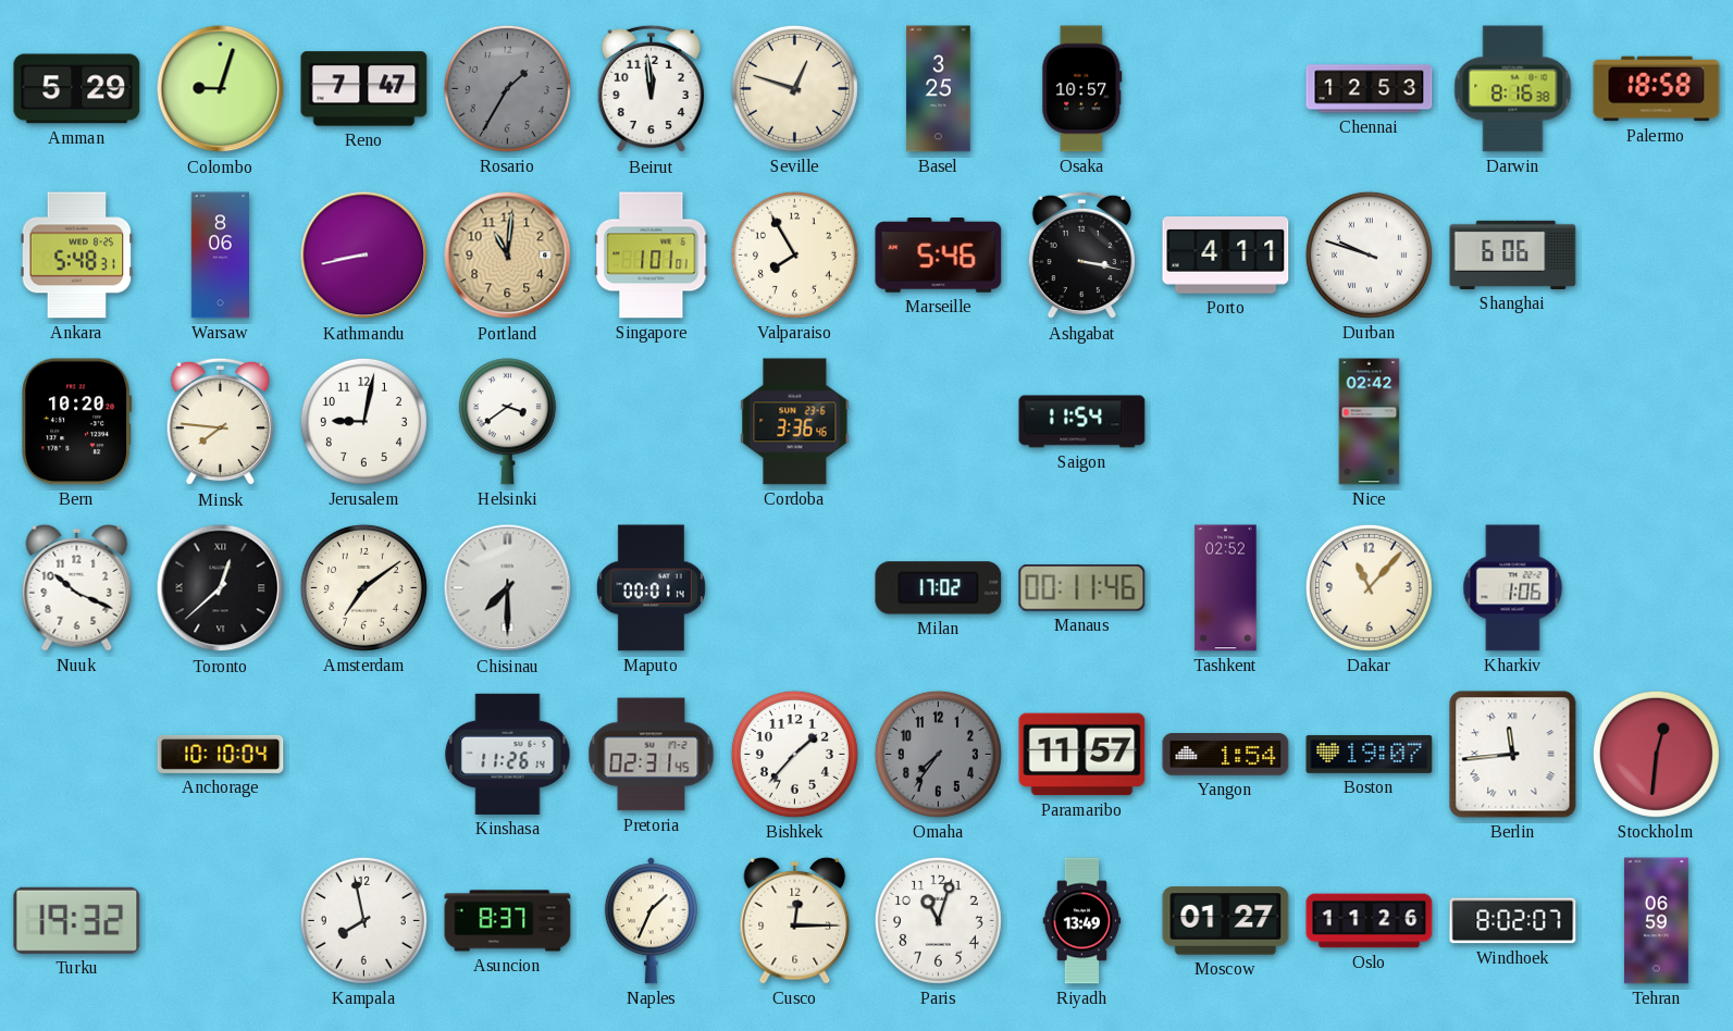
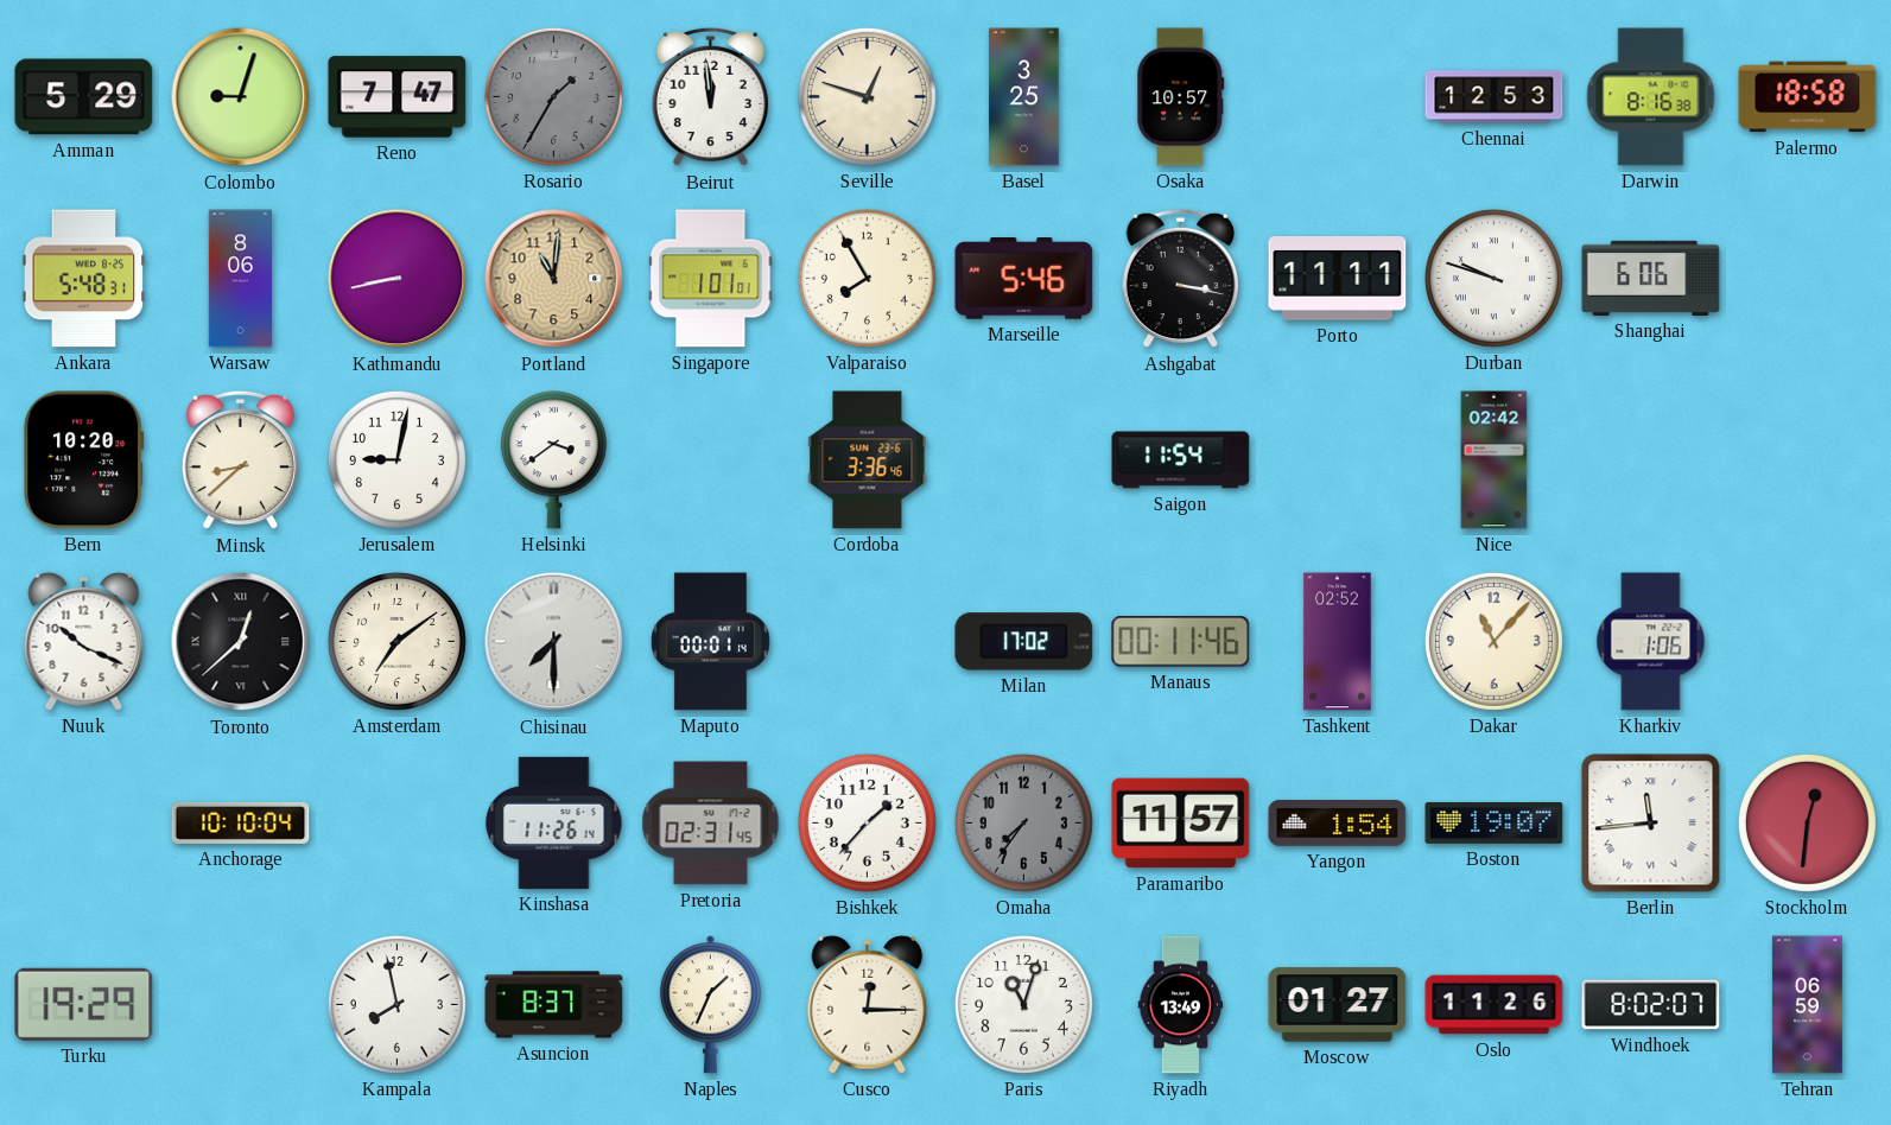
Porto: 4:11 -> 11:11
Minsk: 7:46 -> 8:38
Turku: 19:32 -> 19:29
